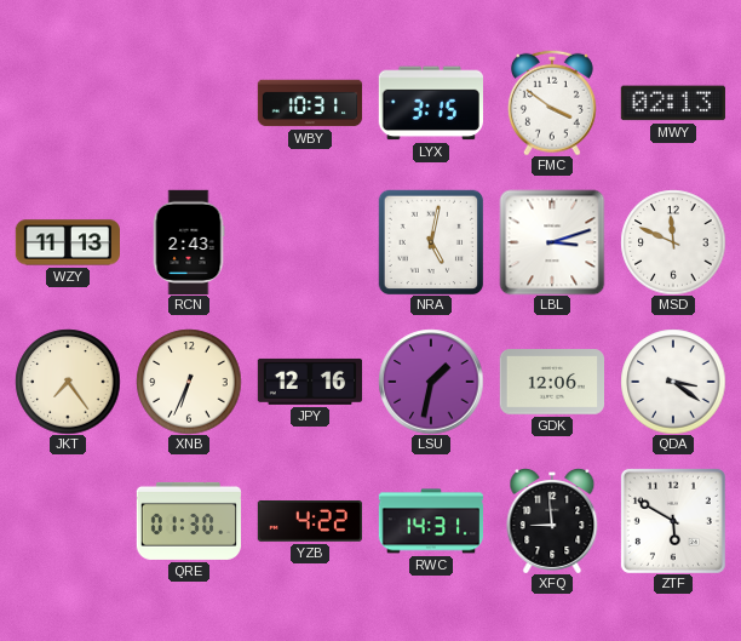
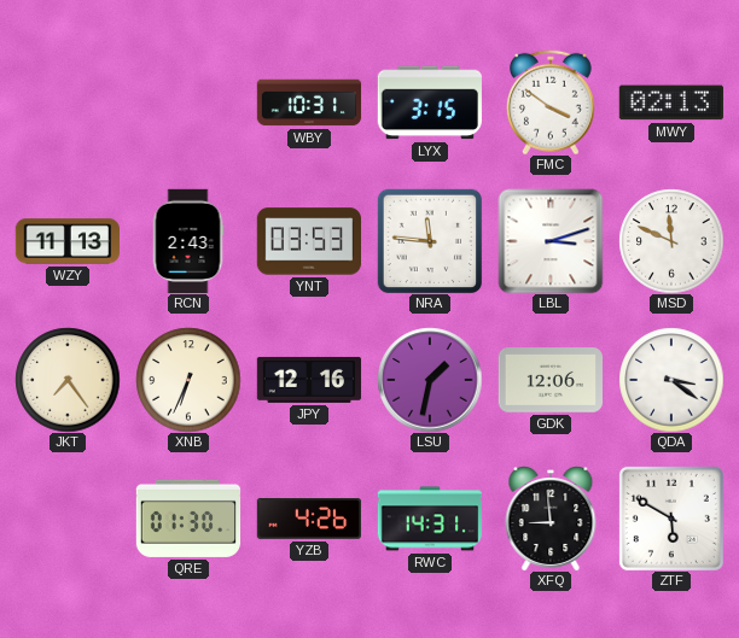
YNT: none -> 03:53
NRA: 5:02 -> 11:46
YZB: 4:22 -> 4:26
